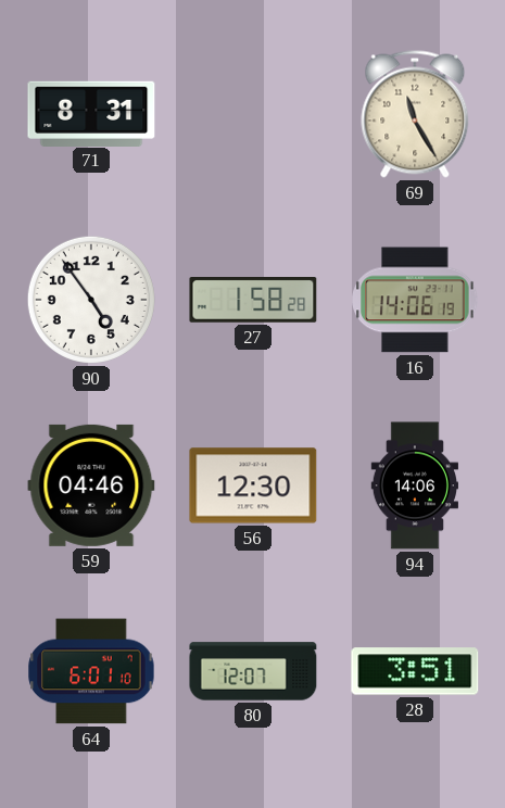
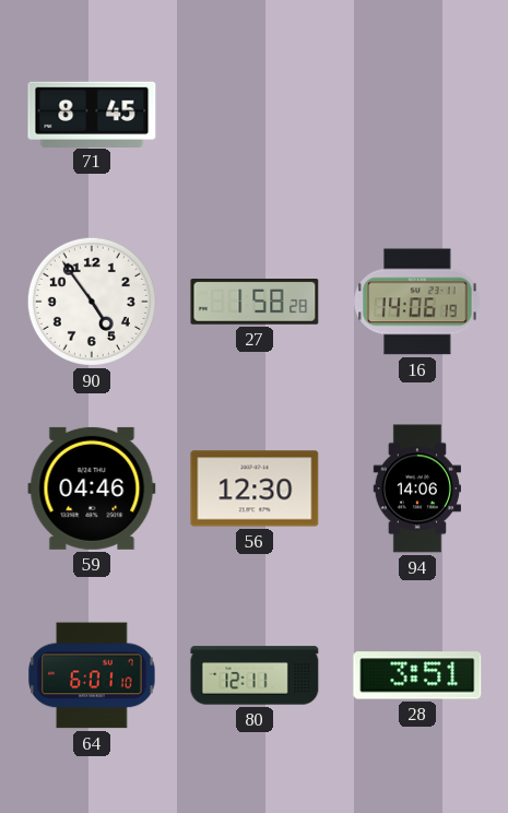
71: 8:31 -> 8:45
69: 11:25 -> none
80: 12:07 -> 12:11
